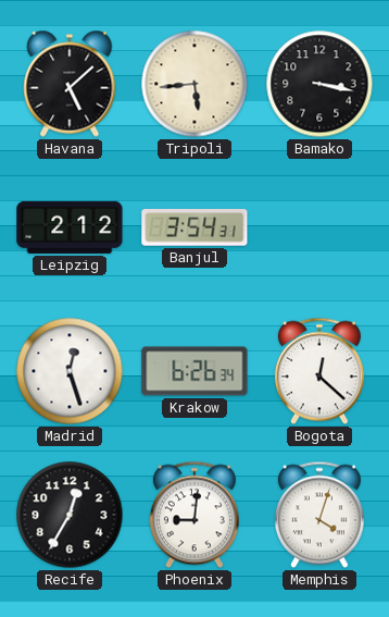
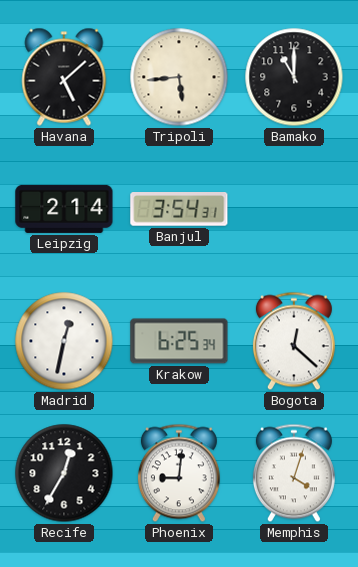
Bamako: 3:17 -> 11:00
Leipzig: 2:12 -> 2:14
Madrid: 12:27 -> 12:32
Krakow: 6:26 -> 6:25
